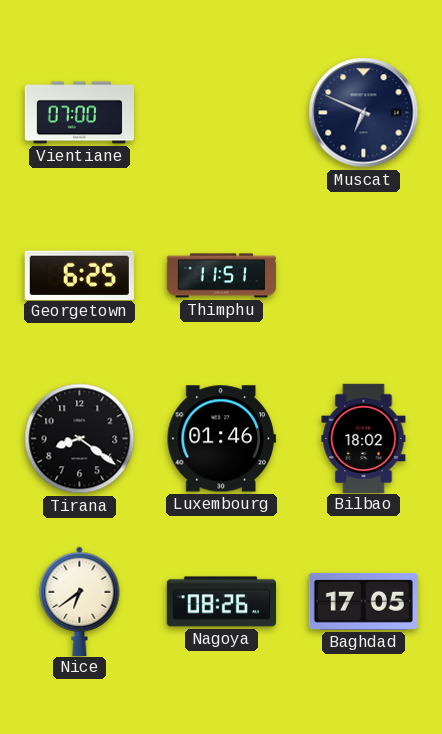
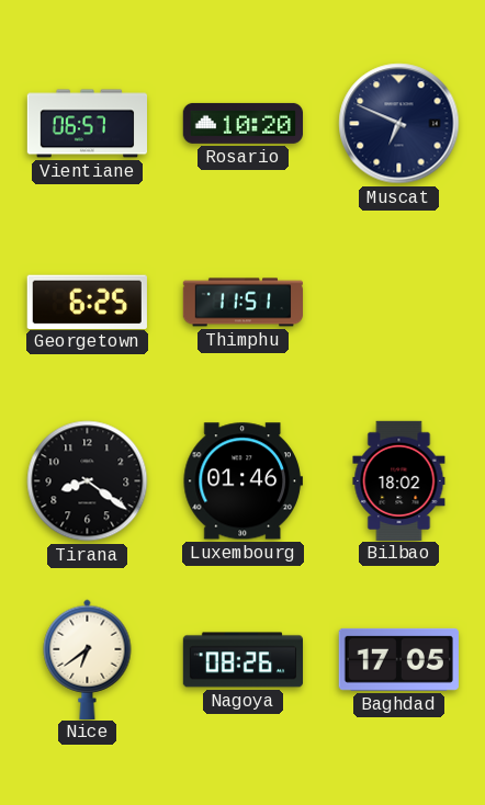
Vientiane: 07:00 -> 06:57
Rosario: none -> 10:20
